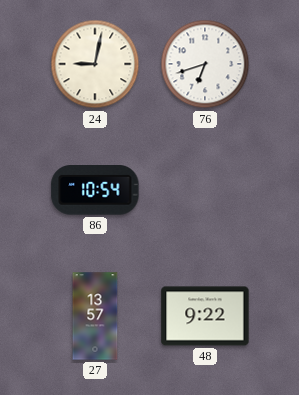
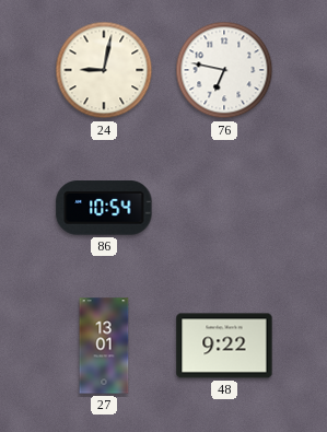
76: 6:42 -> 6:47
27: 13:57 -> 13:01
